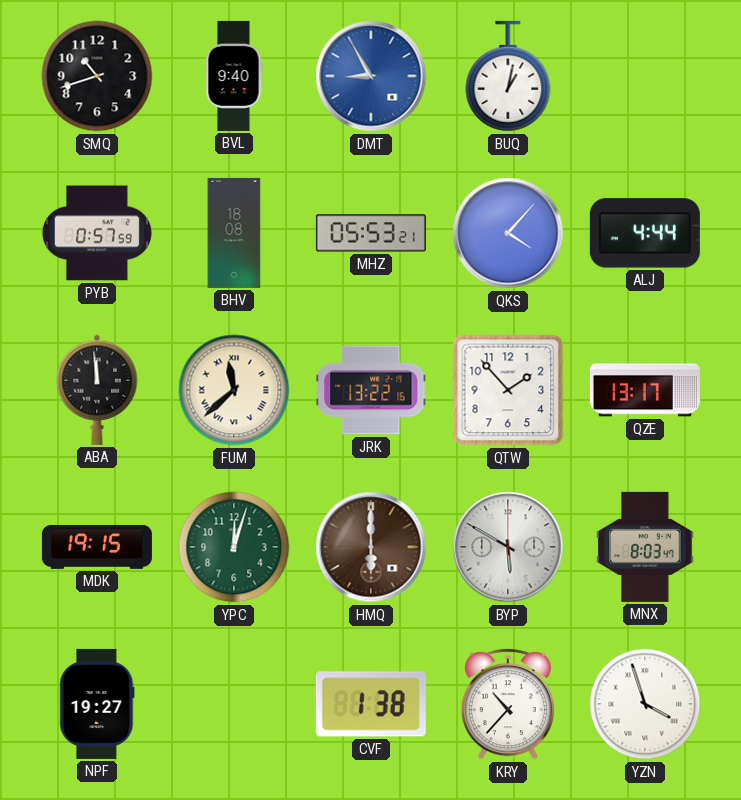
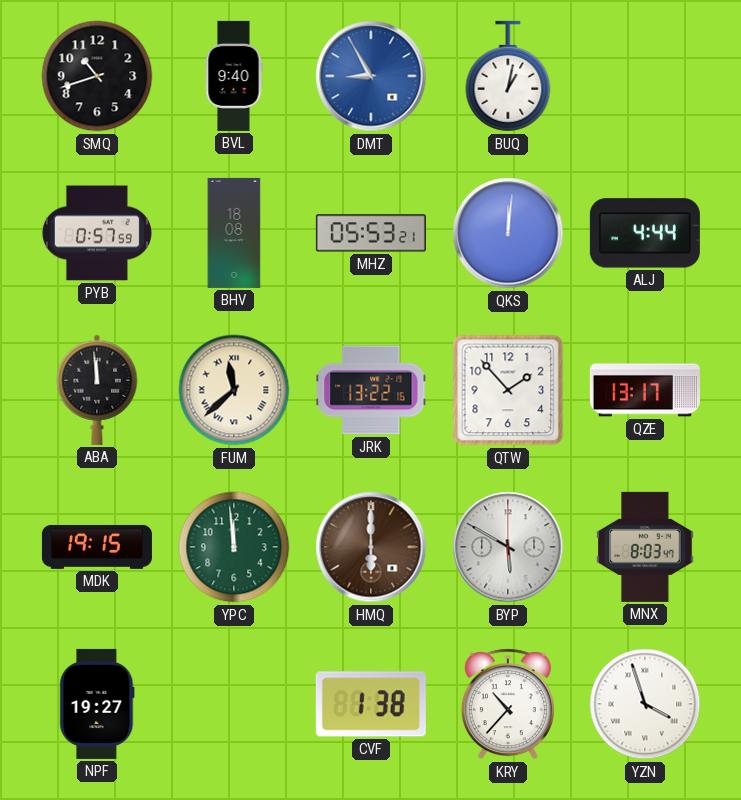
QKS: 4:07 -> 12:01
YPC: 12:03 -> 11:59
